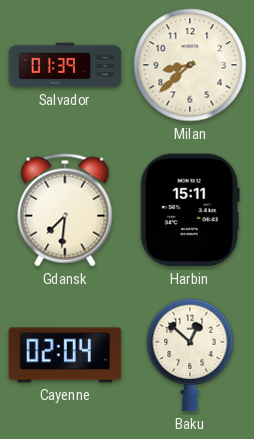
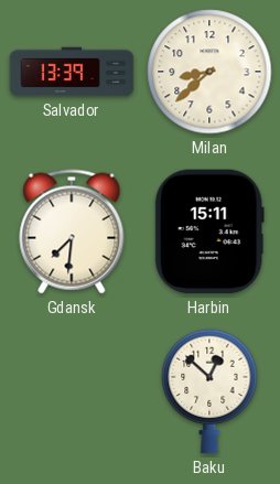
Salvador: 01:39 -> 13:39
Cayenne: 02:04 -> none
